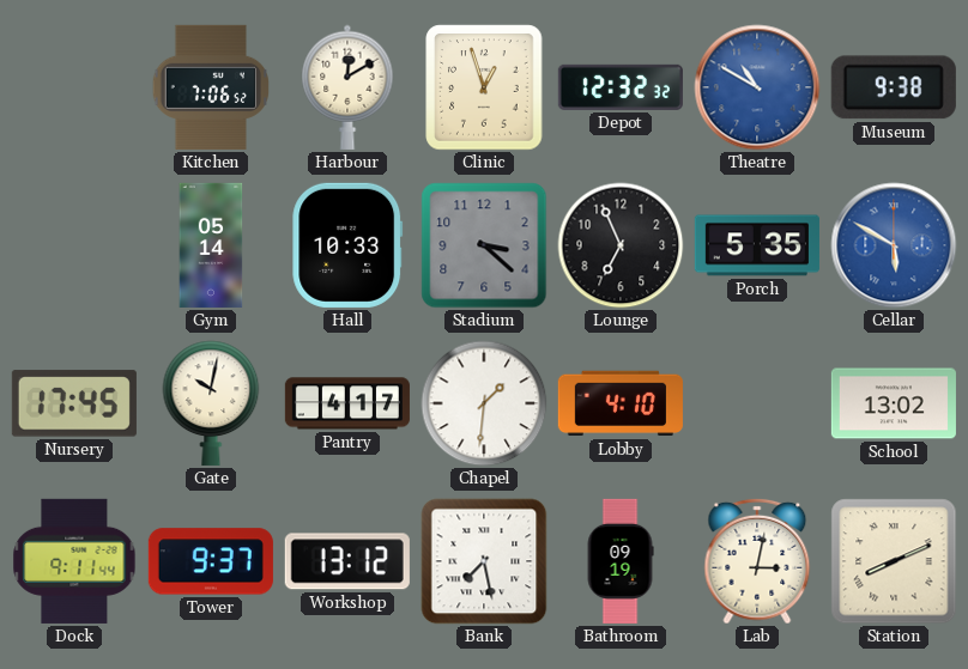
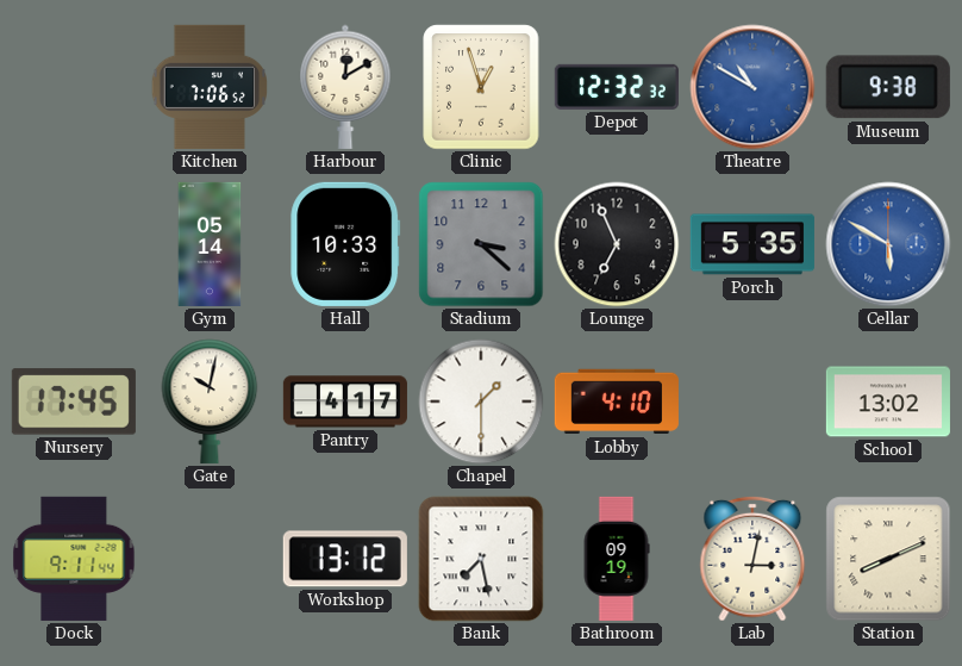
Chapel: 1:31 -> 1:30
Tower: 9:37 -> none
